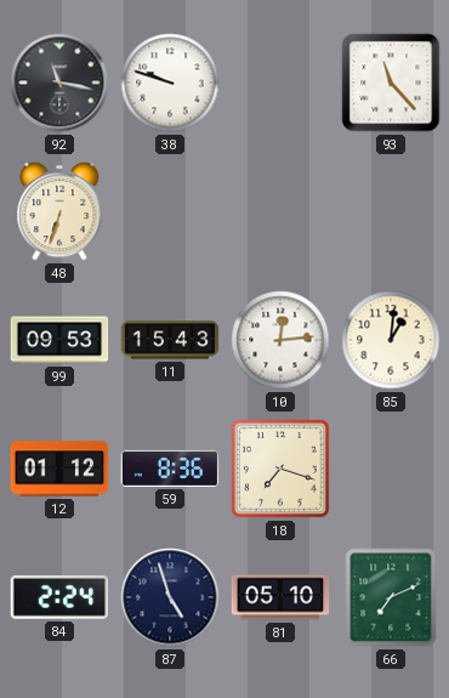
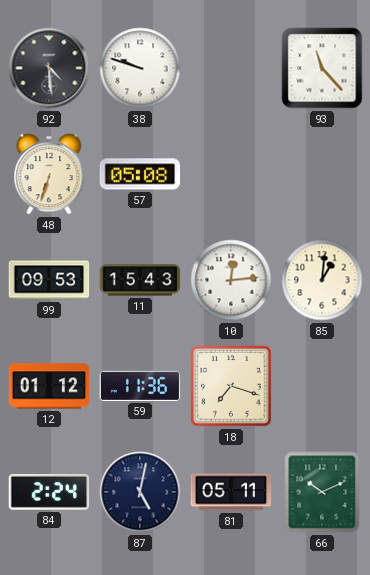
92: 11:17 -> 4:29
57: none -> 05:08
59: 8:36 -> 11:36
87: 4:57 -> 5:02
81: 05:10 -> 05:11
66: 7:11 -> 10:11
